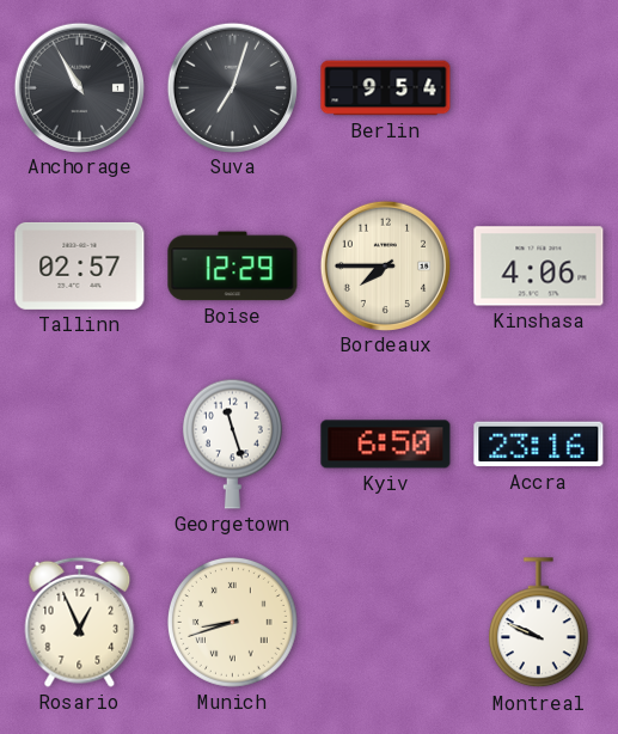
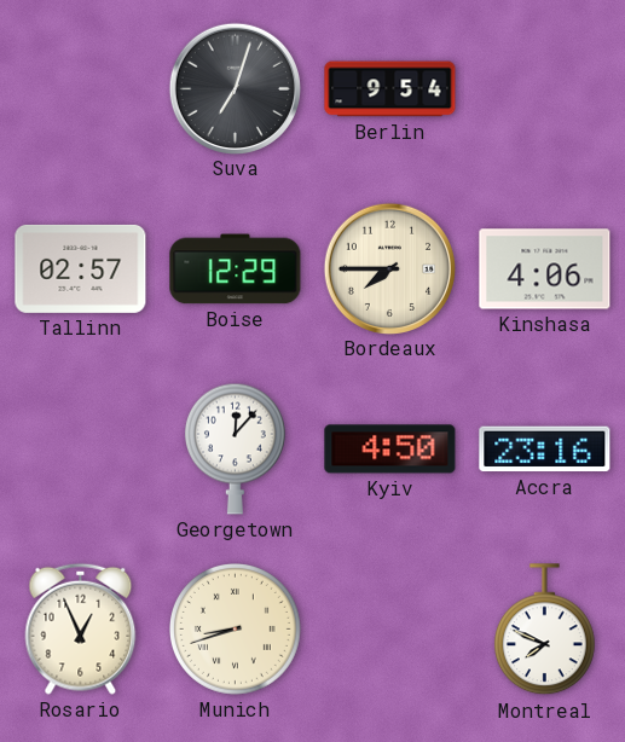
Anchorage: 10:55 -> none
Georgetown: 11:27 -> 12:07
Kyiv: 6:50 -> 4:50
Montreal: 9:49 -> 7:49
